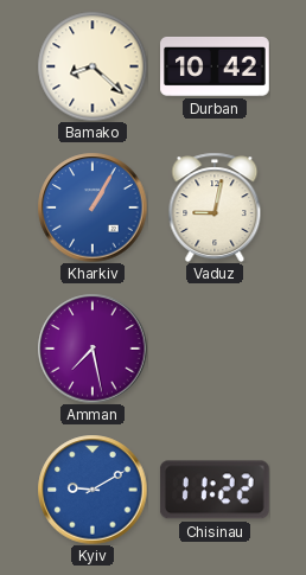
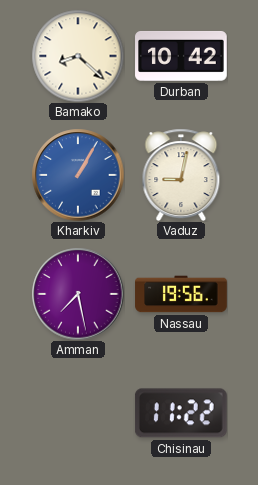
Nassau: none -> 19:56
Kyiv: 9:10 -> none
